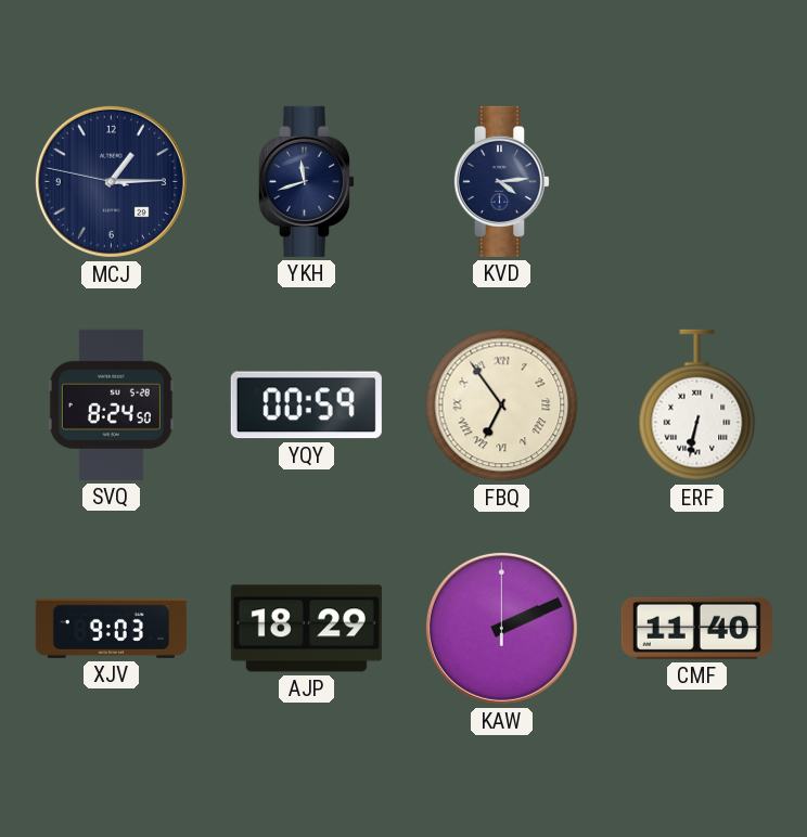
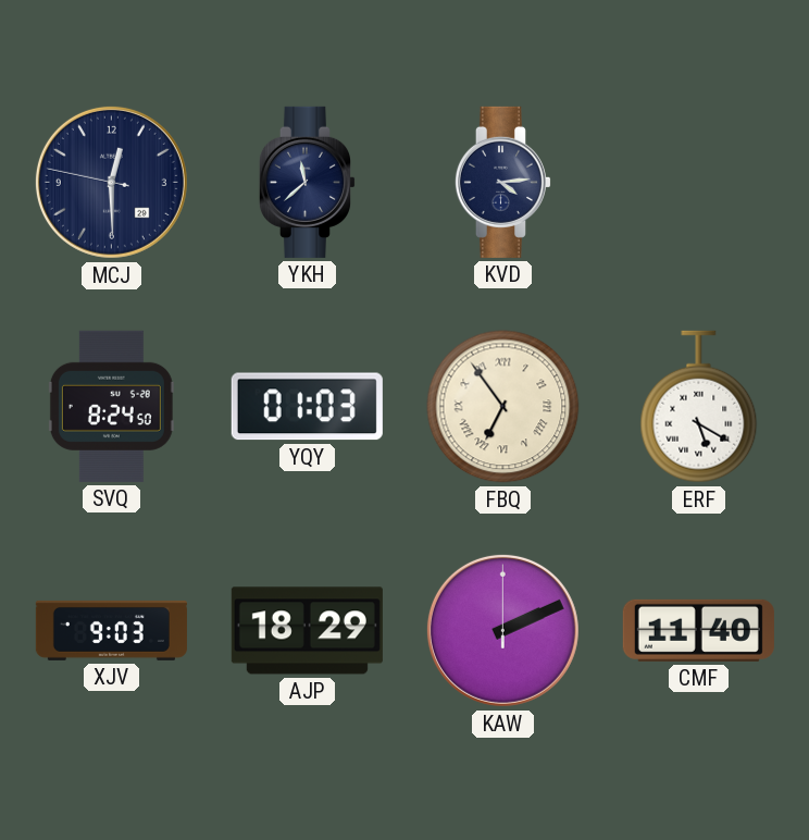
MCJ: 1:14 -> 12:29
YKH: 11:42 -> 11:38
YQY: 00:59 -> 01:03
ERF: 6:32 -> 5:20
